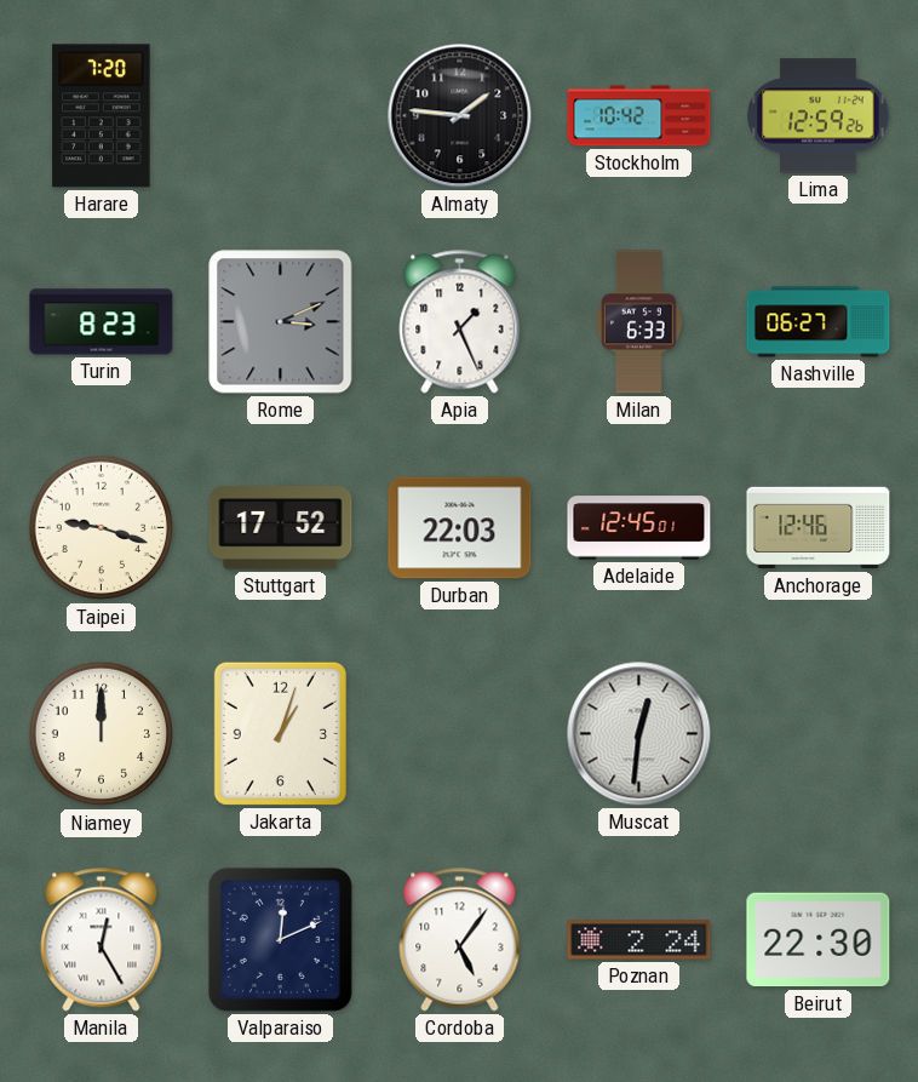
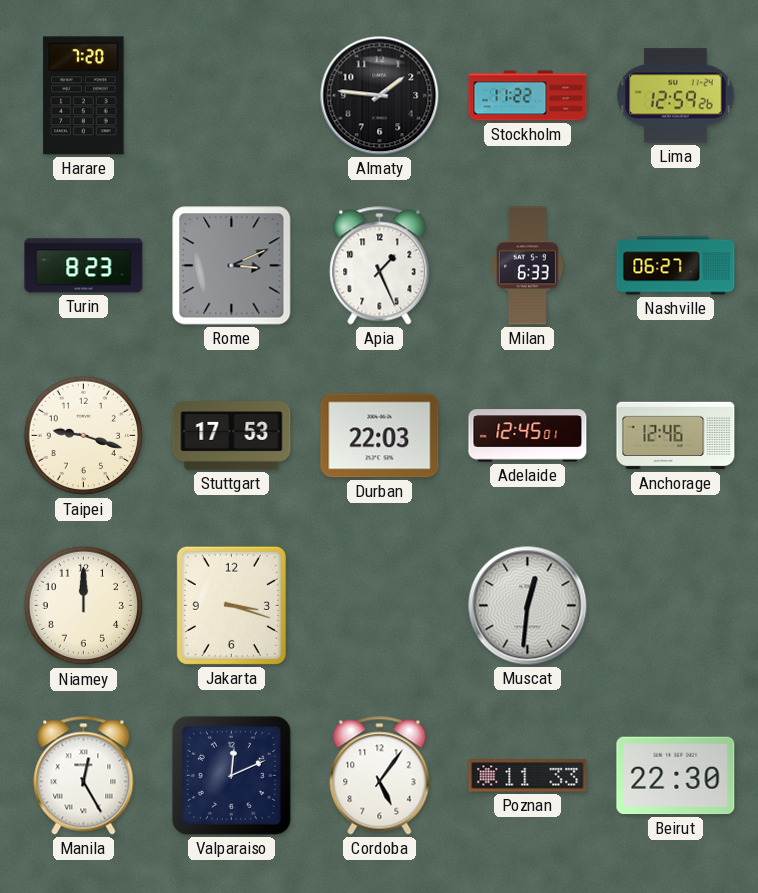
Stockholm: 10:42 -> 11:22
Stuttgart: 17:52 -> 17:53
Jakarta: 1:03 -> 3:18
Poznan: 2:24 -> 11:33
